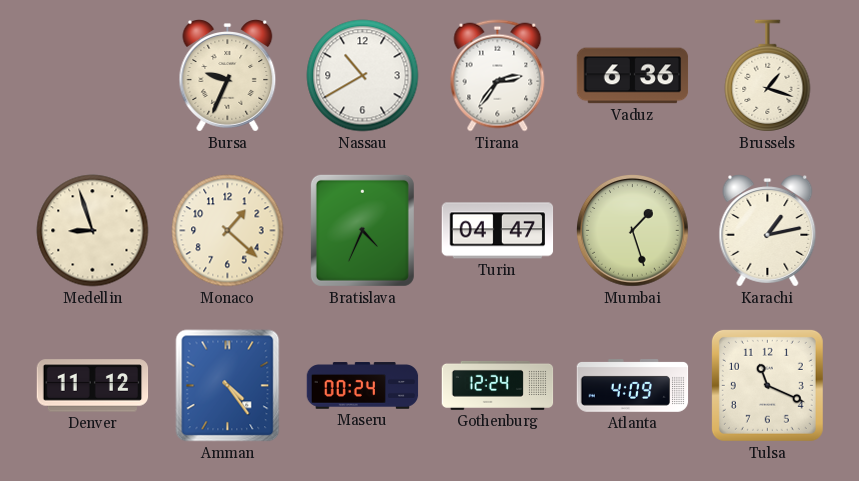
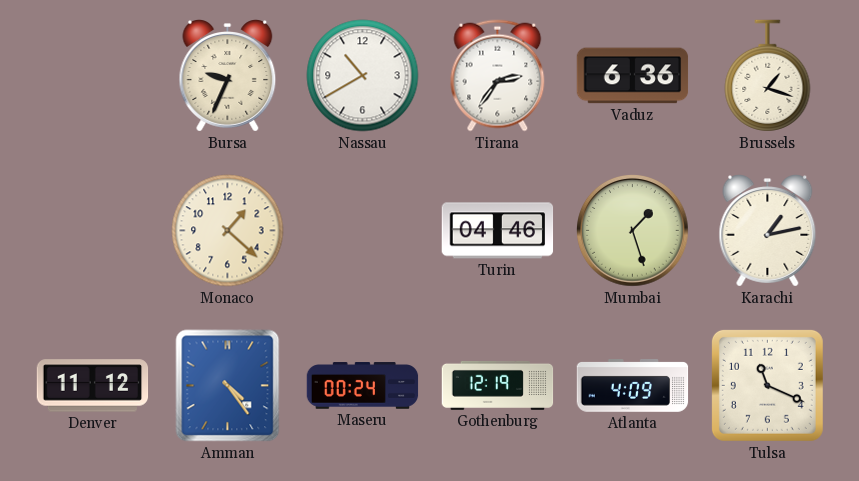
Medellin: 8:57 -> none
Bratislava: 4:34 -> none
Turin: 04:47 -> 04:46
Gothenburg: 12:24 -> 12:19
